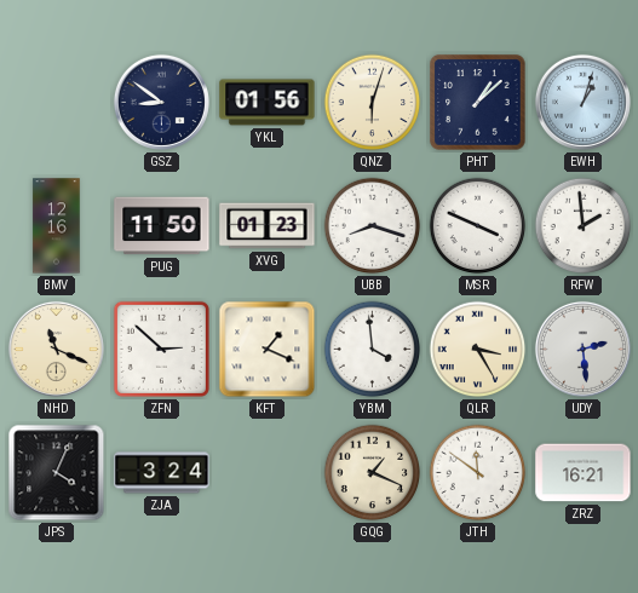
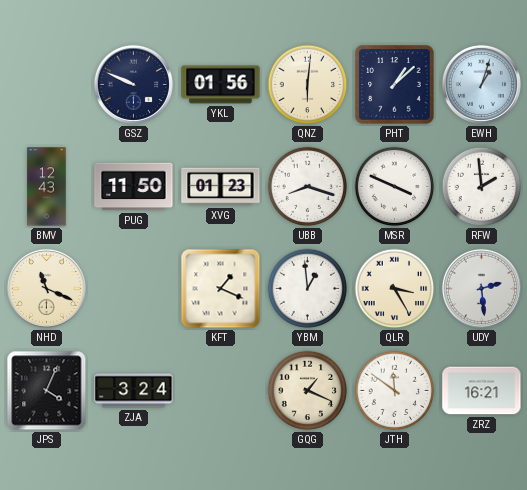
GSZ: 8:51 -> 9:49
QNZ: 6:03 -> 6:01
BMV: 12:16 -> 12:43
ZFN: 2:52 -> none
YBM: 3:59 -> 12:59
